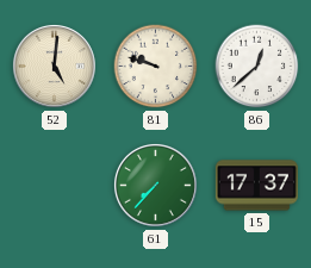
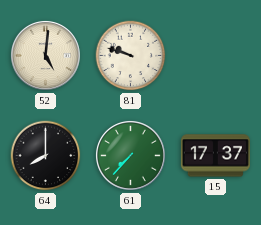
86: 12:38 -> none
64: none -> 8:00
